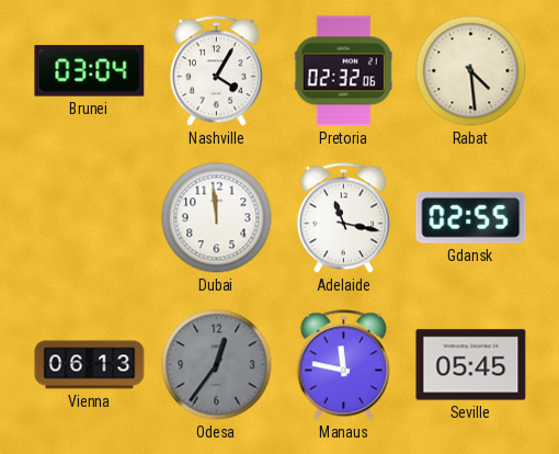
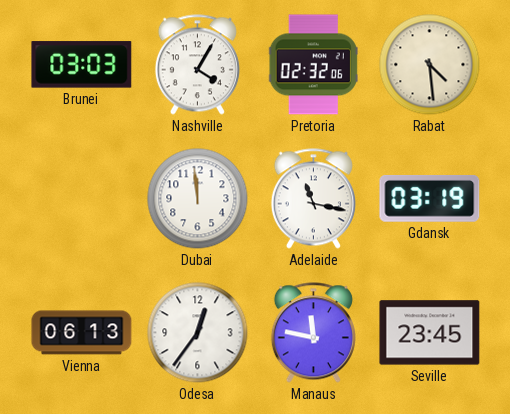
Brunei: 03:04 -> 03:03
Gdansk: 02:55 -> 03:19
Odesa dial: grey -> white
Seville: 05:45 -> 23:45
